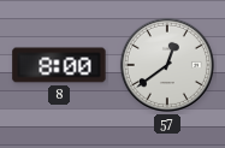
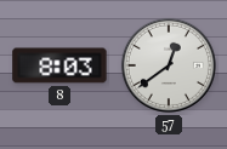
8: 8:00 -> 8:03
